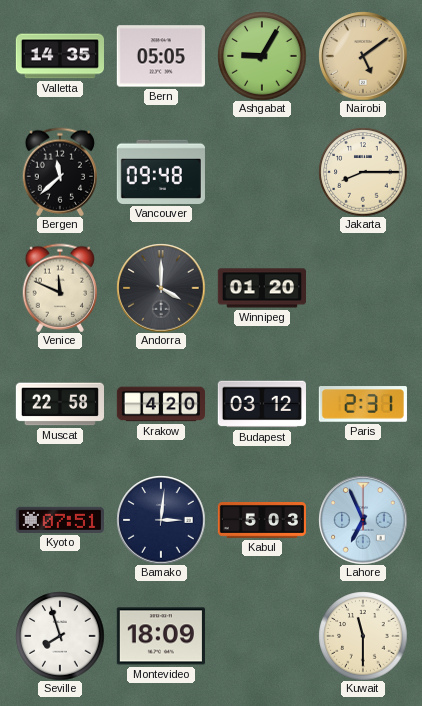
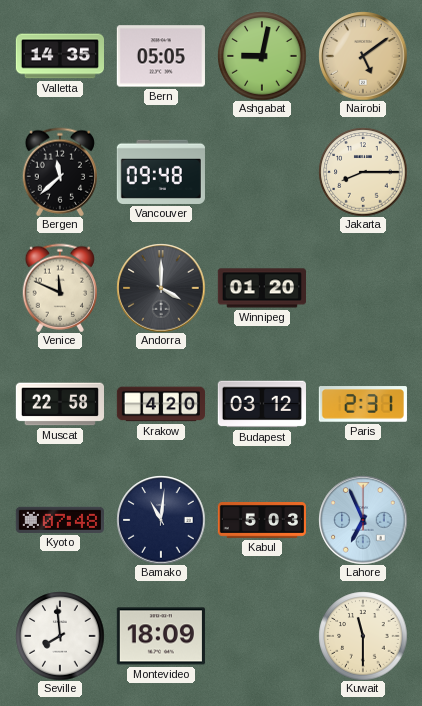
Ashgabat: 9:05 -> 9:02
Kyoto: 07:51 -> 07:48
Bamako: 3:01 -> 11:01
Seville: 7:57 -> 7:59
